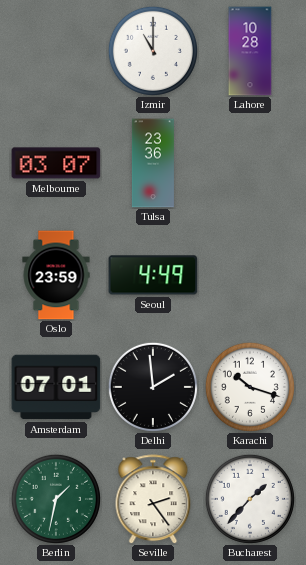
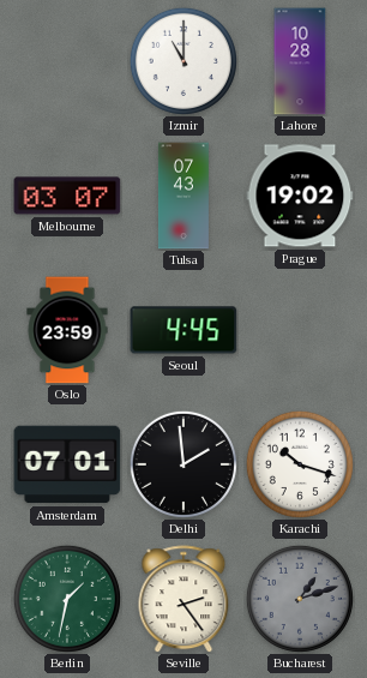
Tulsa: 23:36 -> 07:43
Prague: none -> 19:02
Seoul: 4:49 -> 4:45
Bucharest: 1:37 -> 1:12
Bucharest dial: white -> grey
